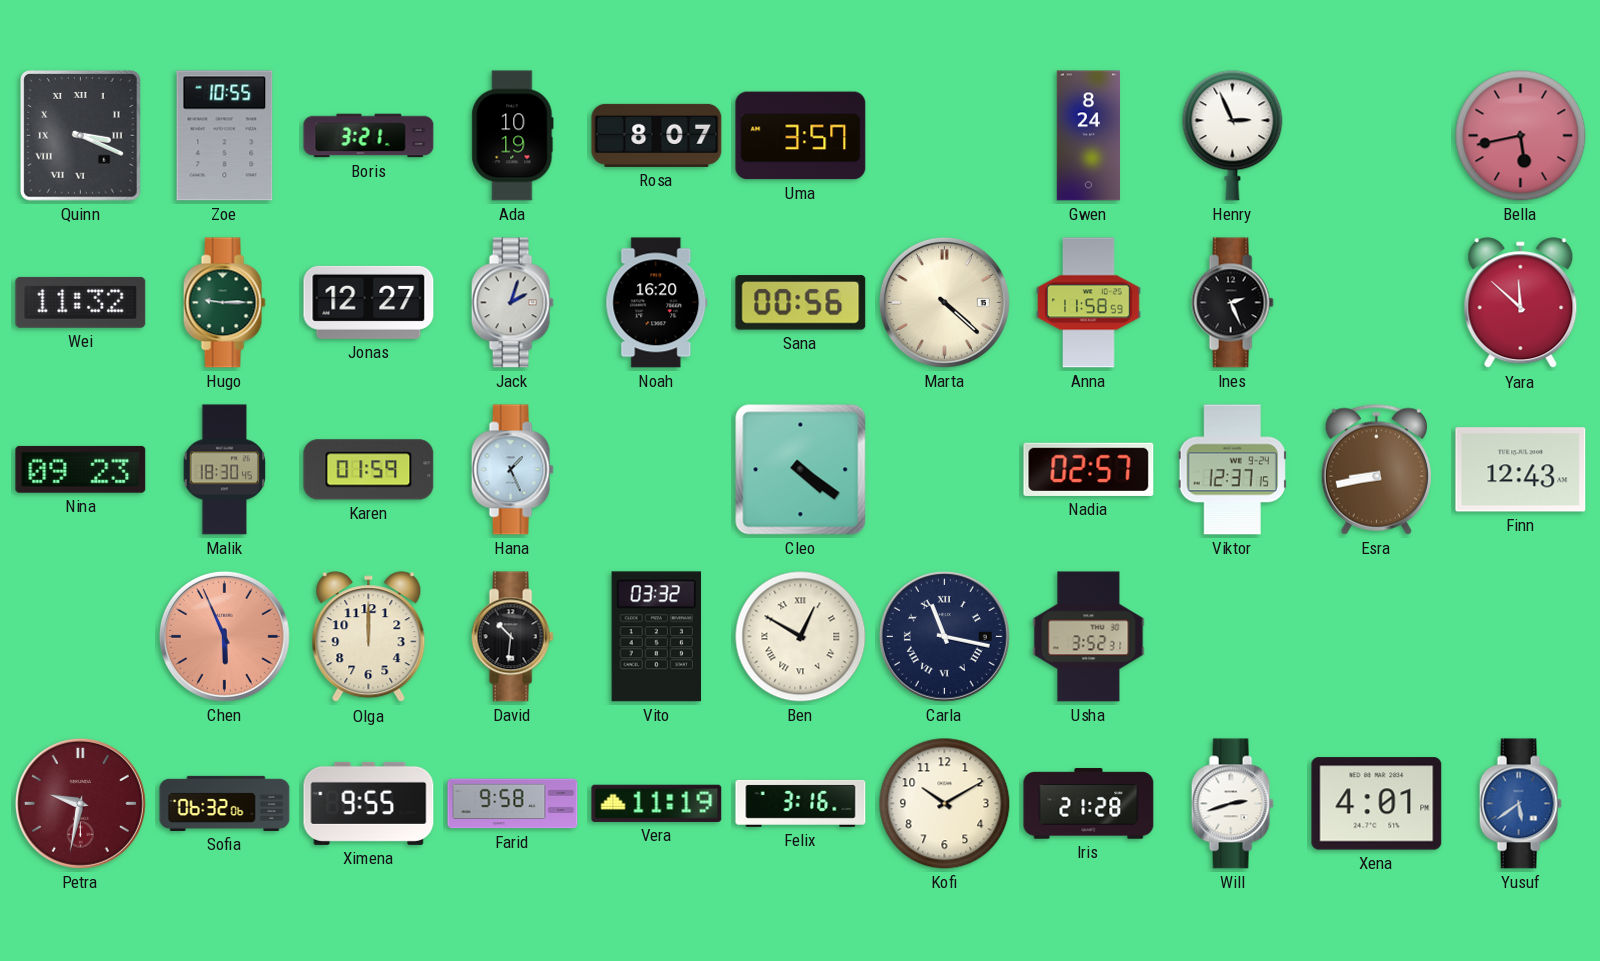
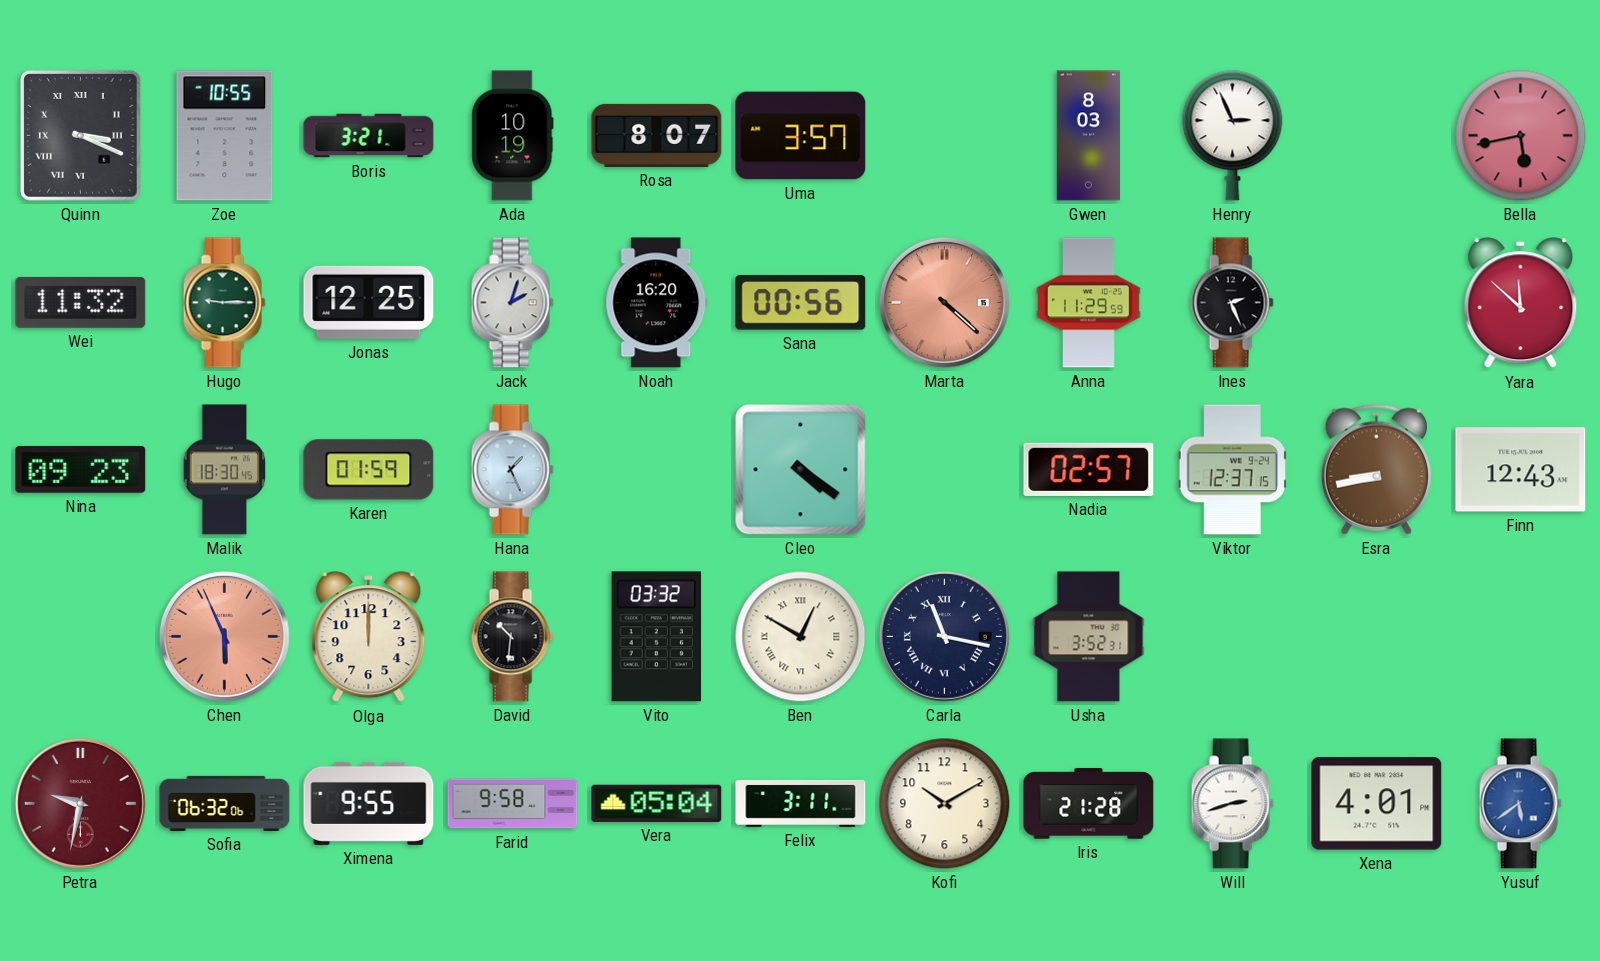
Gwen: 8:24 -> 8:03
Jonas: 12:27 -> 12:25
Marta dial: cream -> salmon
Anna: 11:58 -> 11:29
Vera: 11:19 -> 05:04
Felix: 3:16 -> 3:11
